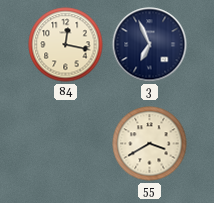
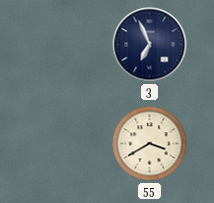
84: 12:17 -> none
